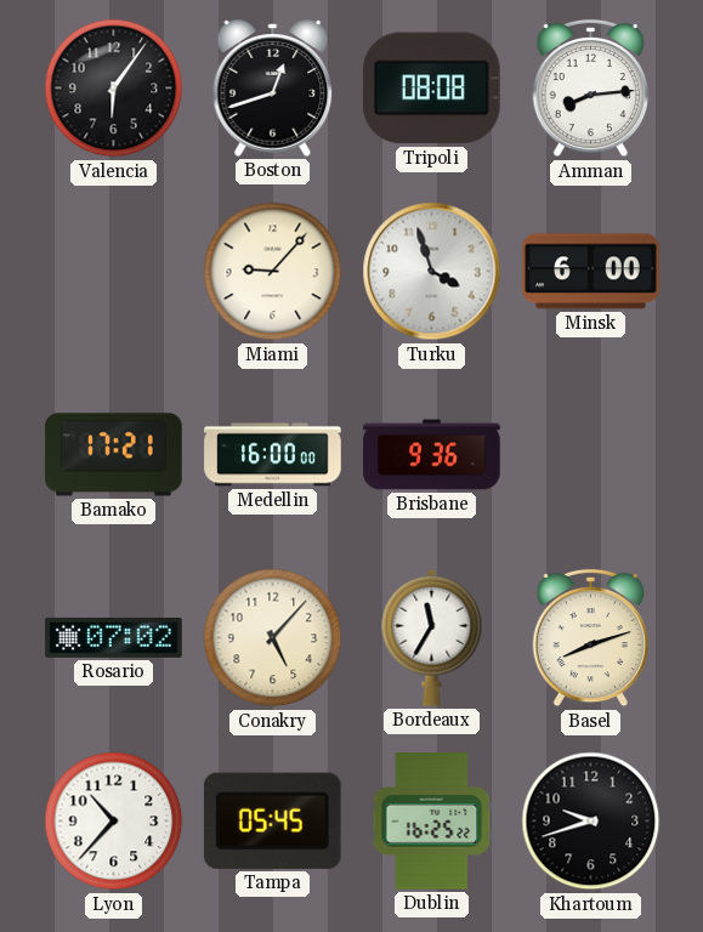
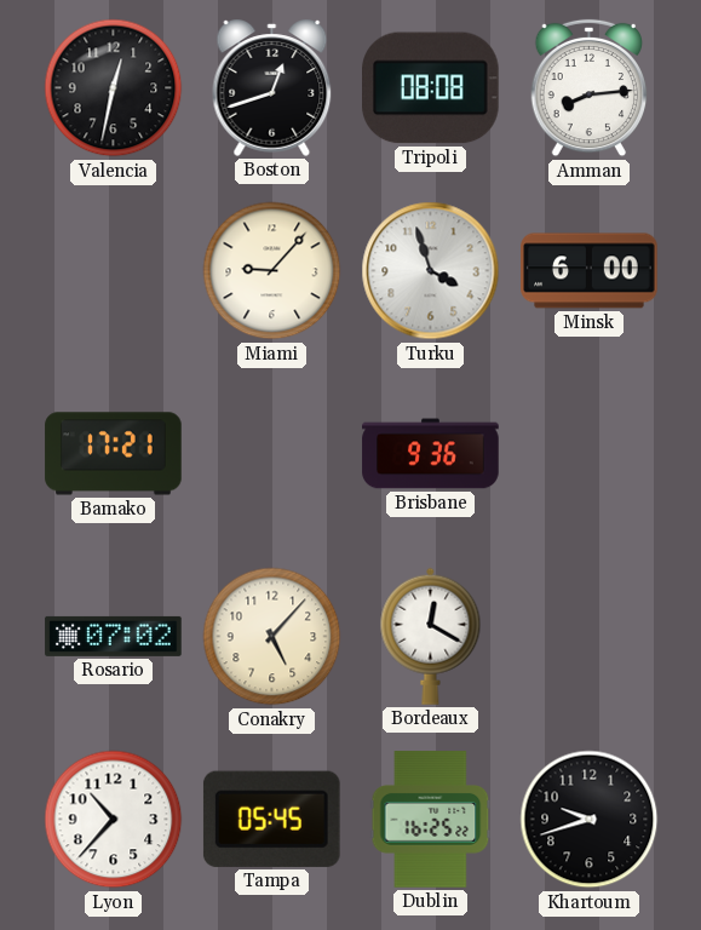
Valencia: 6:06 -> 12:32
Medellin: 16:00 -> none
Bordeaux: 11:35 -> 12:20
Basel: 8:12 -> none
